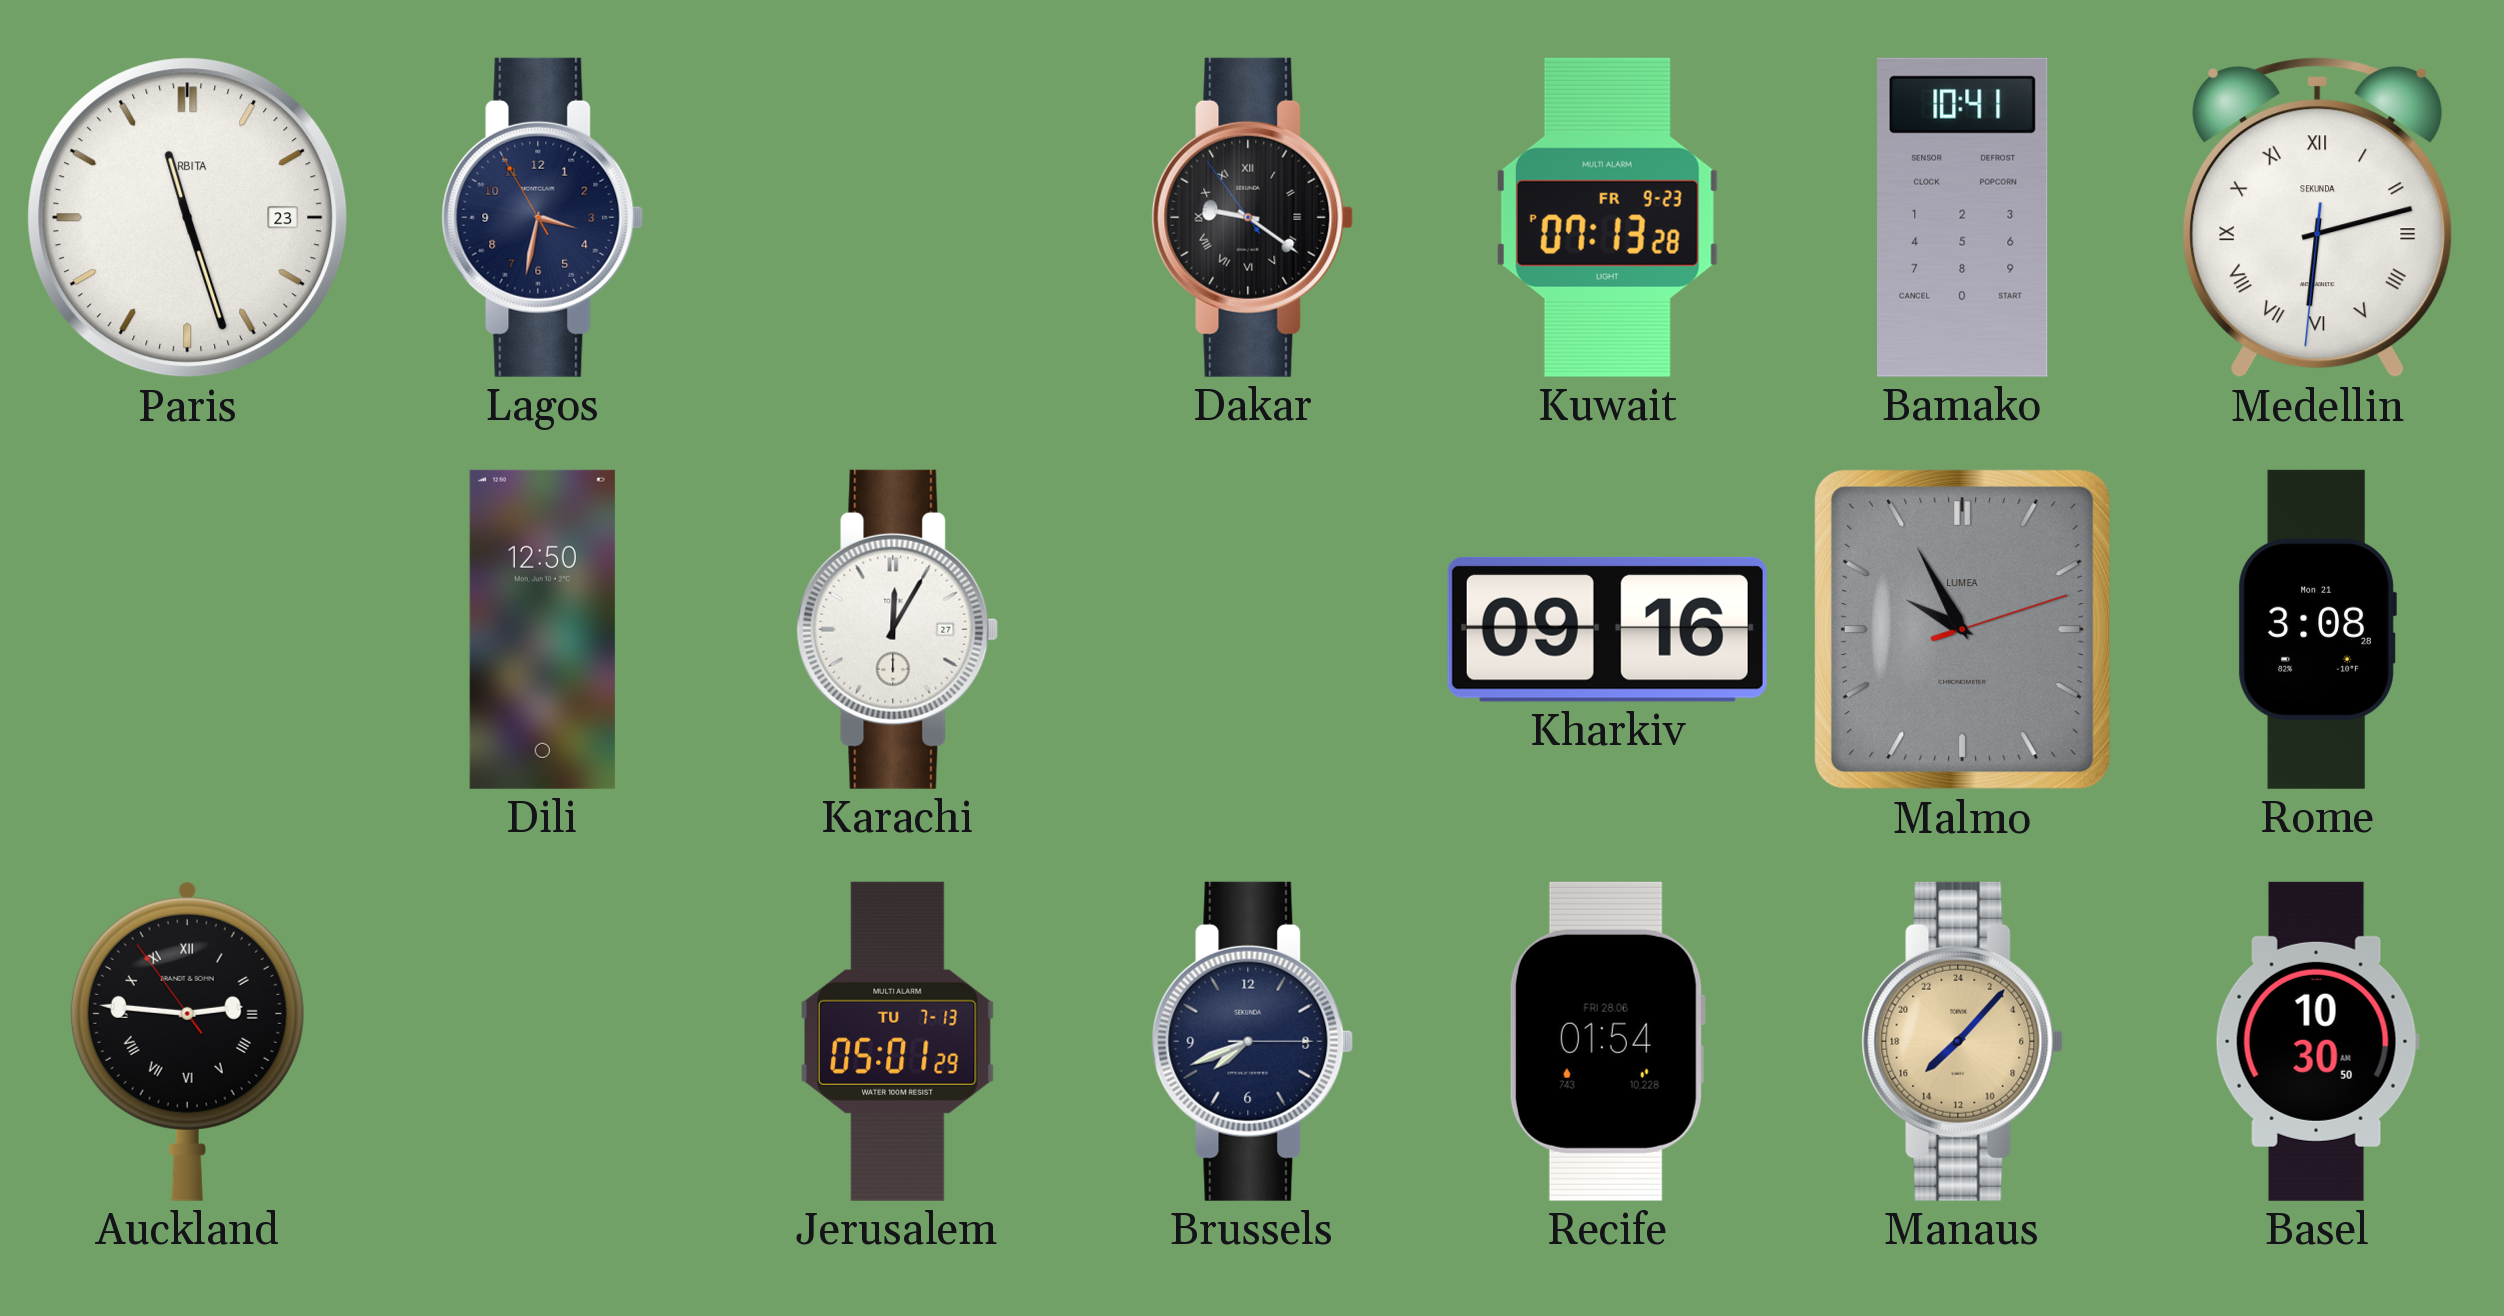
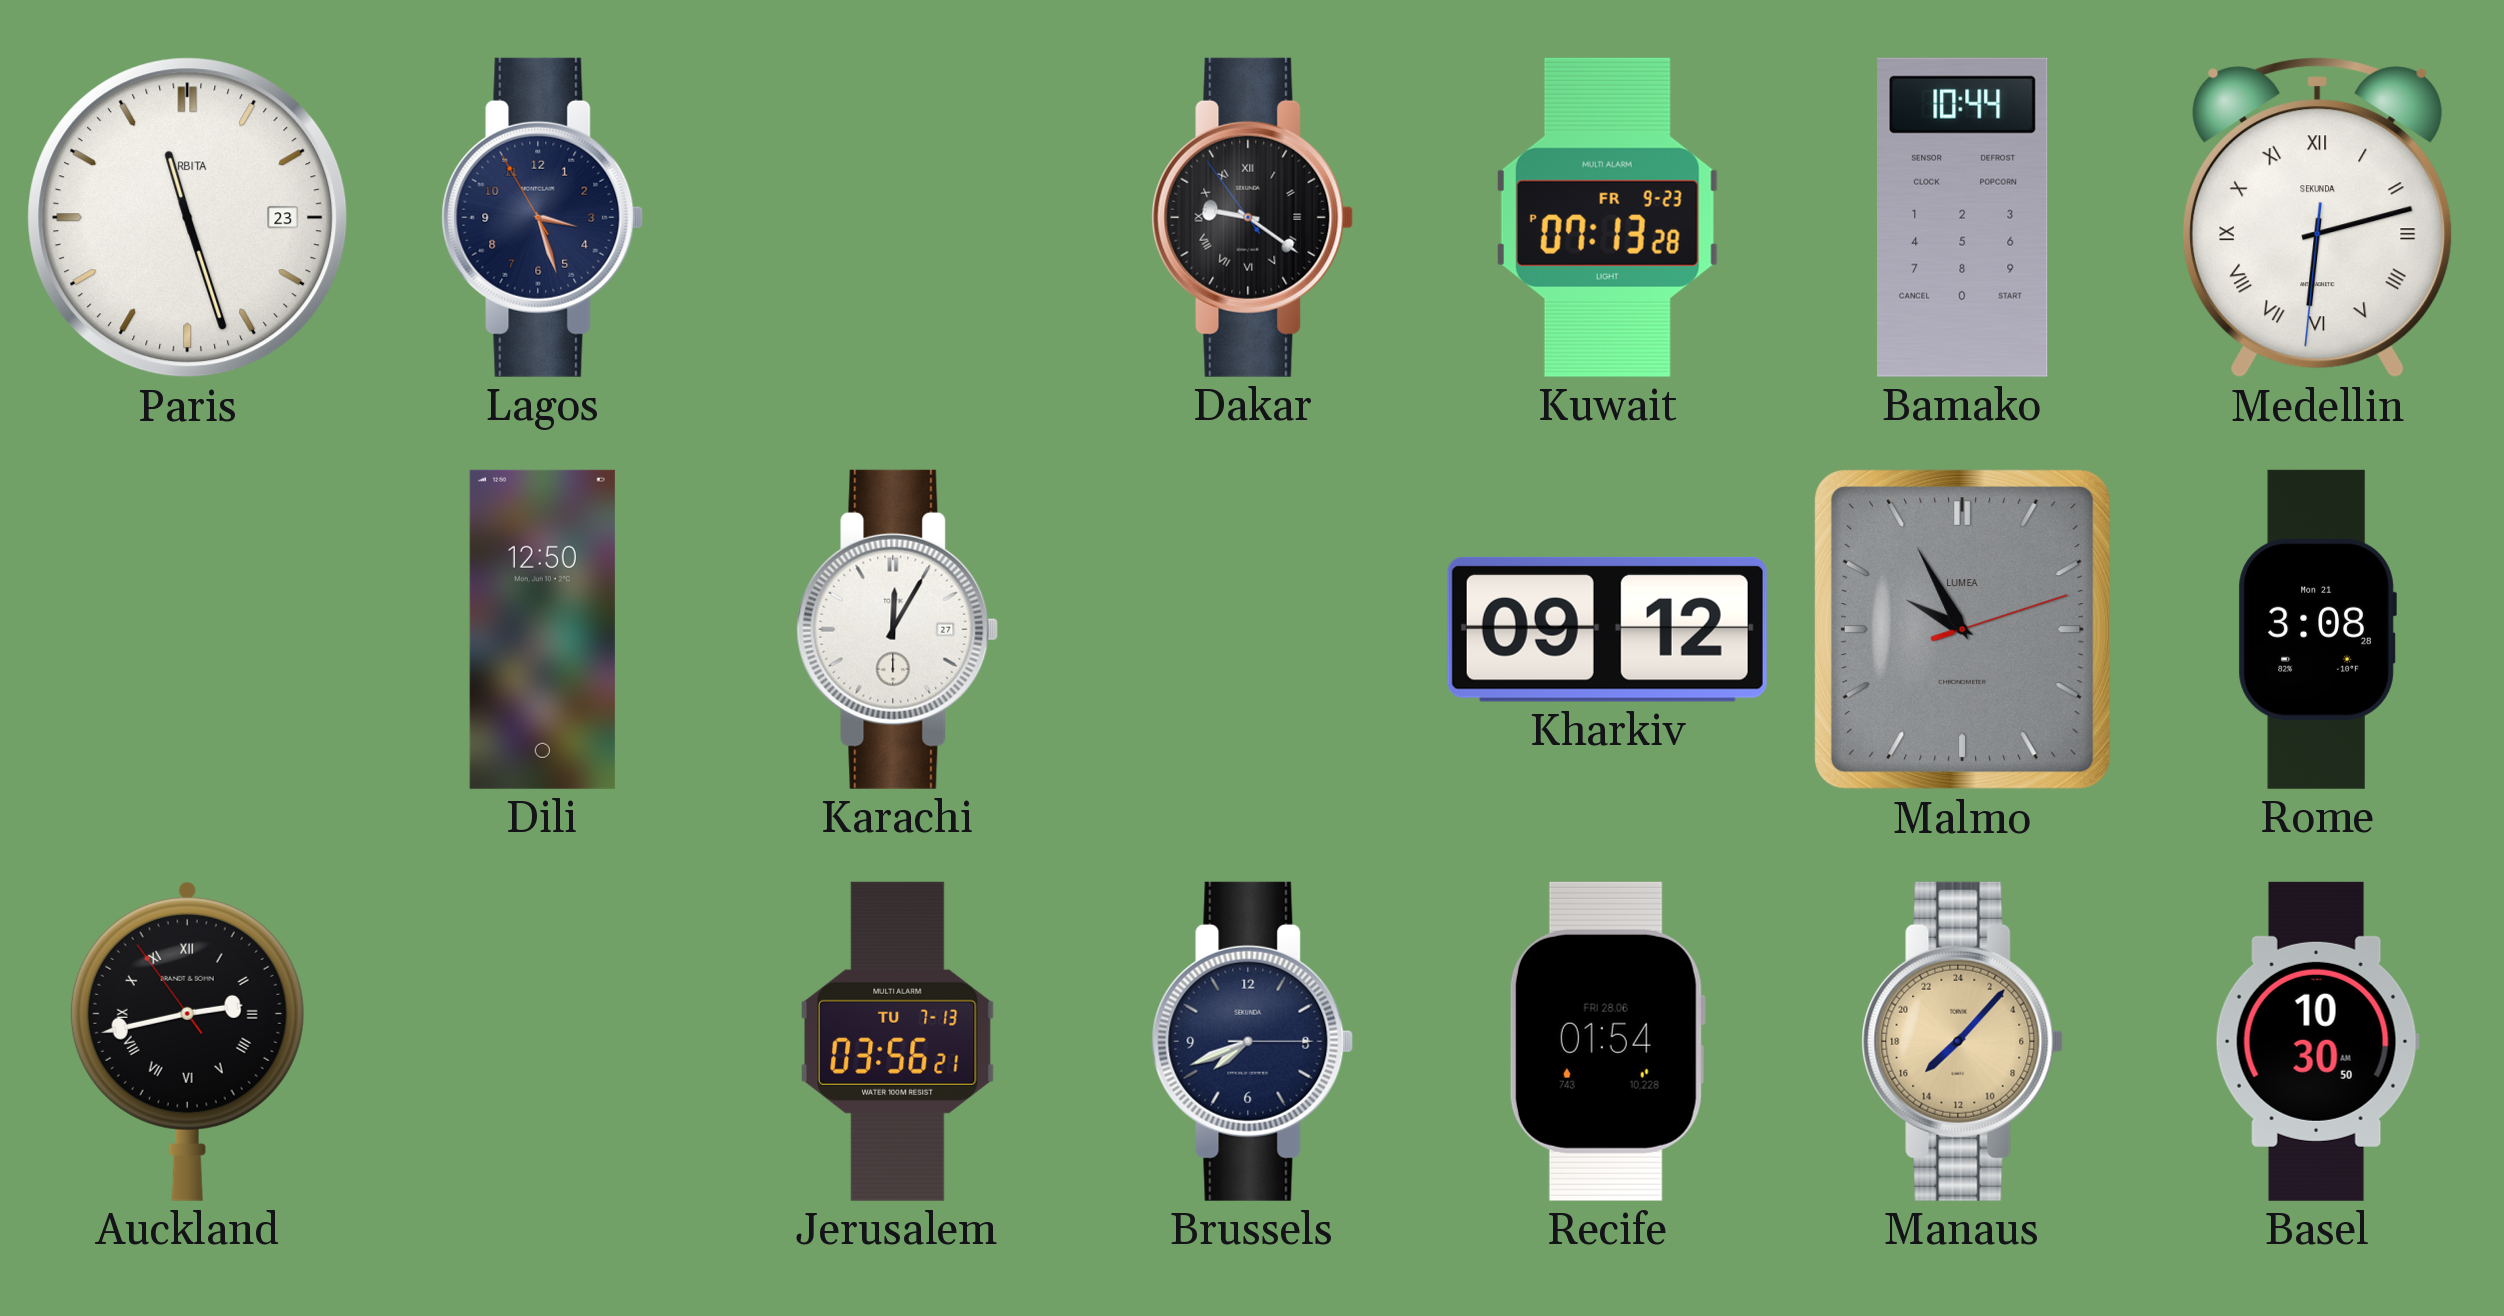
Lagos: 3:31 -> 3:26
Bamako: 10:41 -> 10:44
Kharkiv: 09:16 -> 09:12
Auckland: 2:45 -> 2:42
Jerusalem: 05:01 -> 03:56
